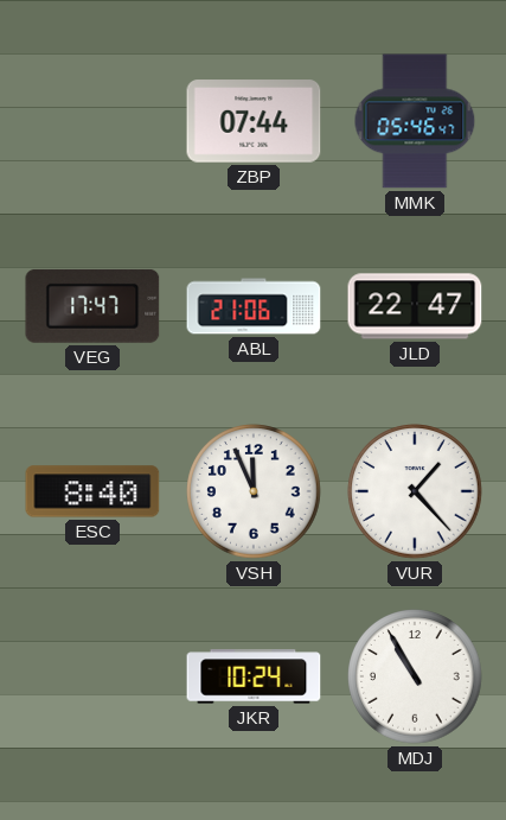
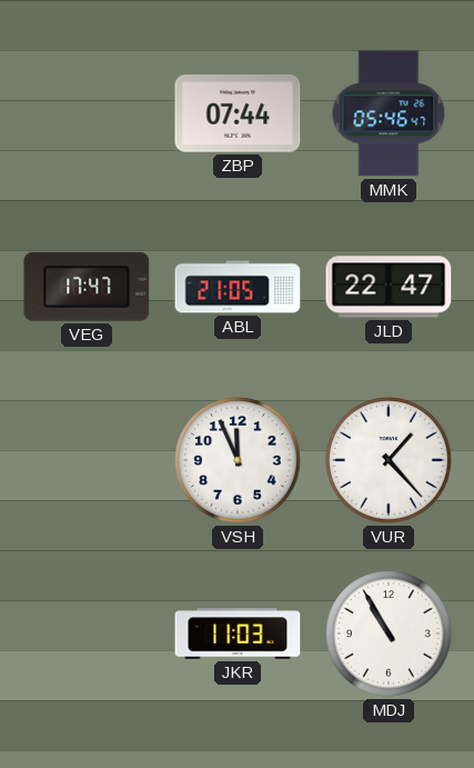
ABL: 21:06 -> 21:05
ESC: 8:40 -> none
JKR: 10:24 -> 11:03
